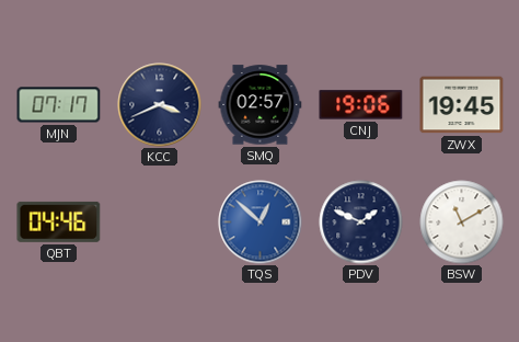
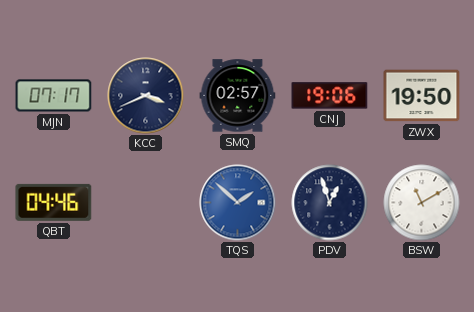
ZWX: 19:45 -> 19:50
TQS: 12:52 -> 1:52
PDV: 1:49 -> 12:57
